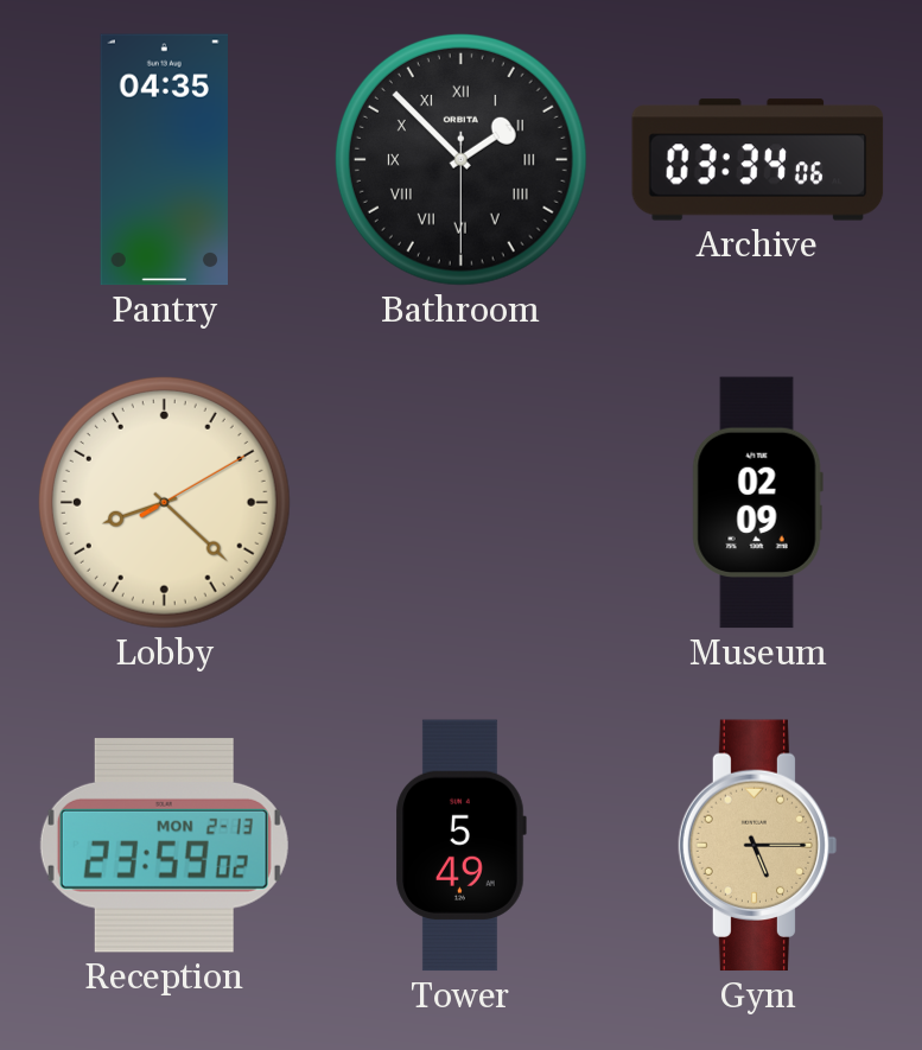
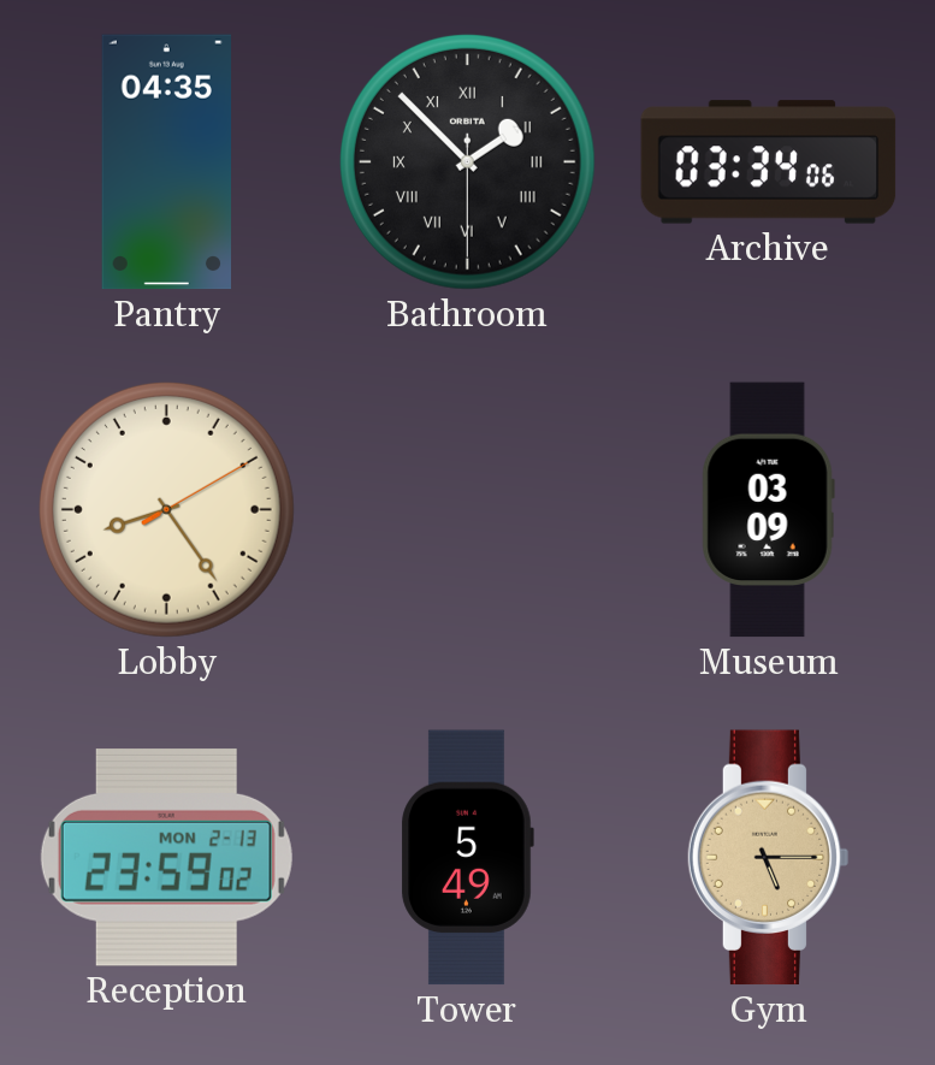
Lobby: 8:22 -> 8:24
Museum: 02:09 -> 03:09
